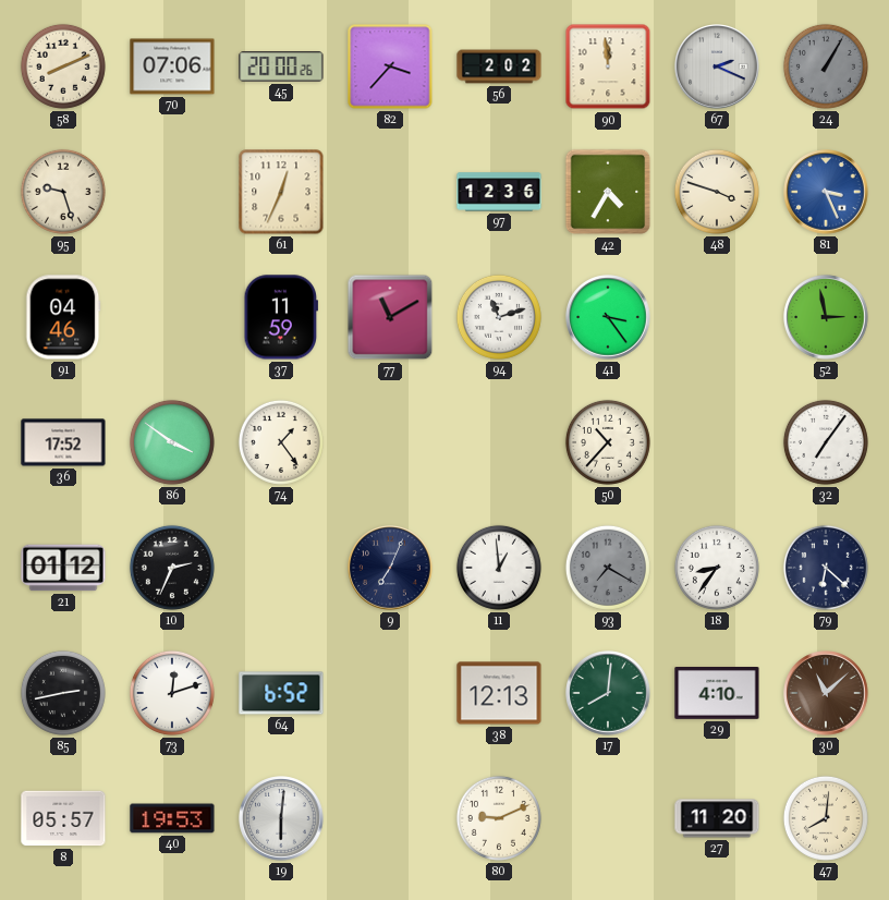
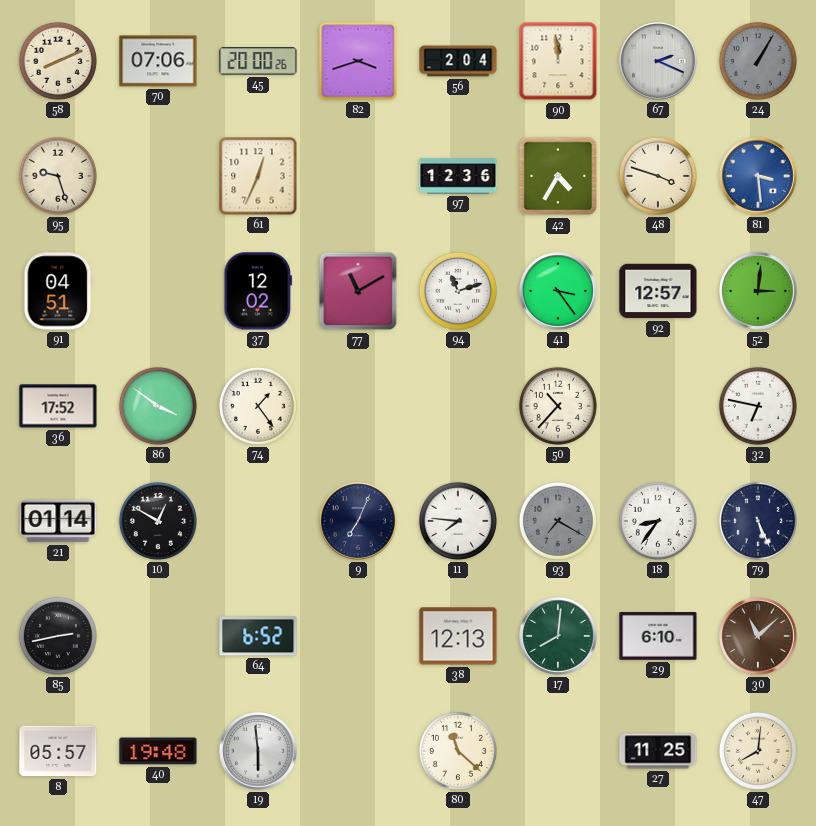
82: 3:37 -> 3:42
56: 2:02 -> 2:04
81: 3:26 -> 3:29
91: 04:46 -> 04:51
37: 11:59 -> 12:02
92: none -> 12:57
52: 2:58 -> 3:01
32: 7:06 -> 6:47
21: 01:12 -> 01:14
10: 2:34 -> 12:50
11: 12:59 -> 7:46
79: 6:22 -> 5:26
73: 12:12 -> none
29: 4:10 -> 6:10
40: 19:53 -> 19:48
19: 6:01 -> 5:59
80: 9:11 -> 11:22
27: 11:20 -> 11:25
